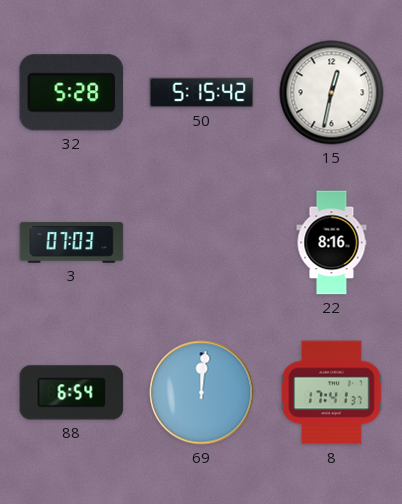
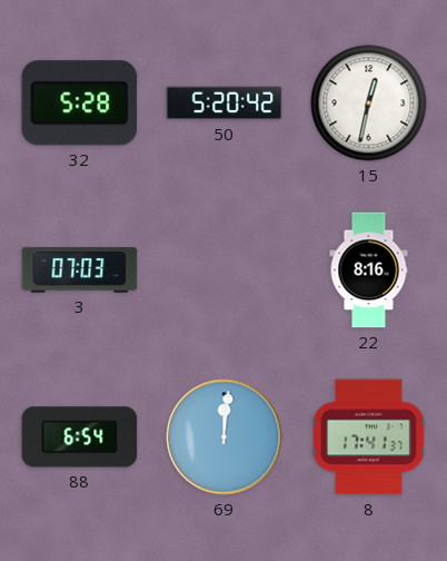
50: 5:15 -> 5:20
